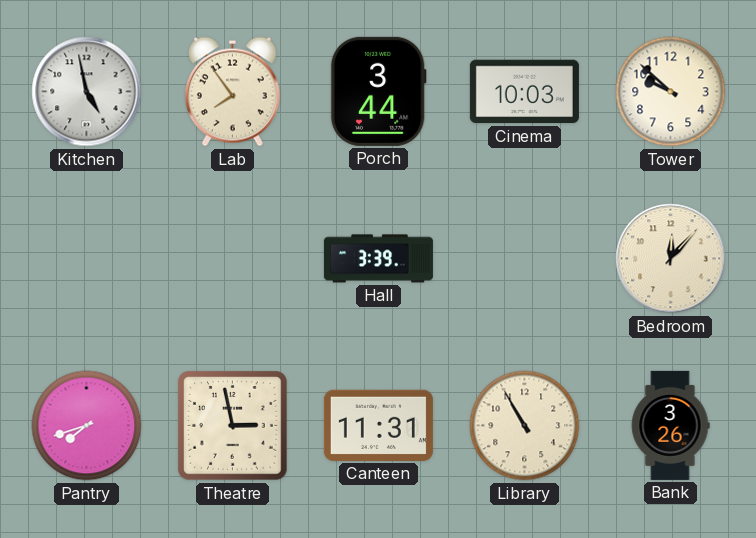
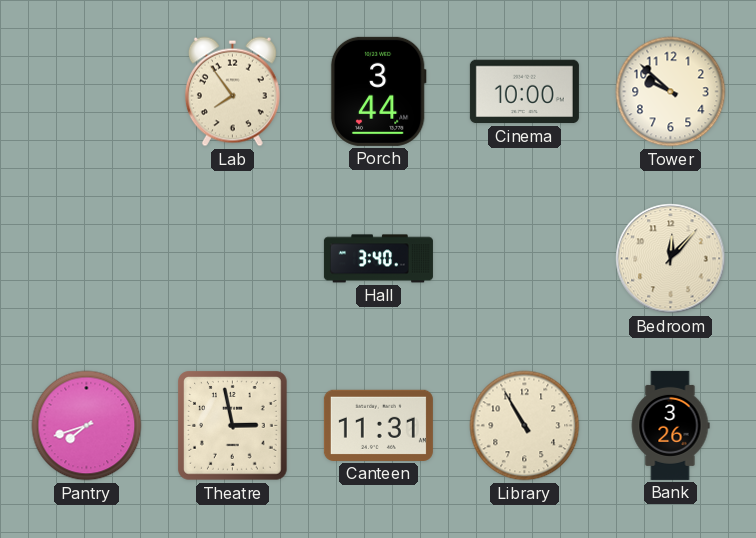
Kitchen: 4:58 -> none
Cinema: 10:03 -> 10:00
Hall: 3:39 -> 3:40
